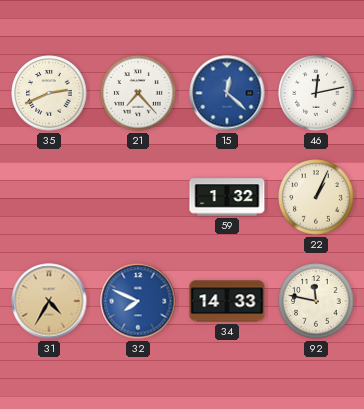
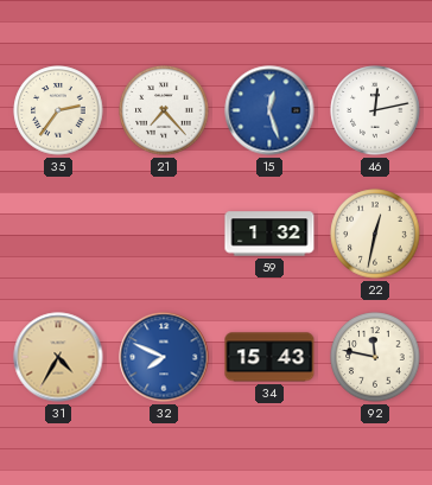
35: 2:41 -> 2:36
15: 12:22 -> 12:27
22: 1:04 -> 12:32
34: 14:33 -> 15:43
